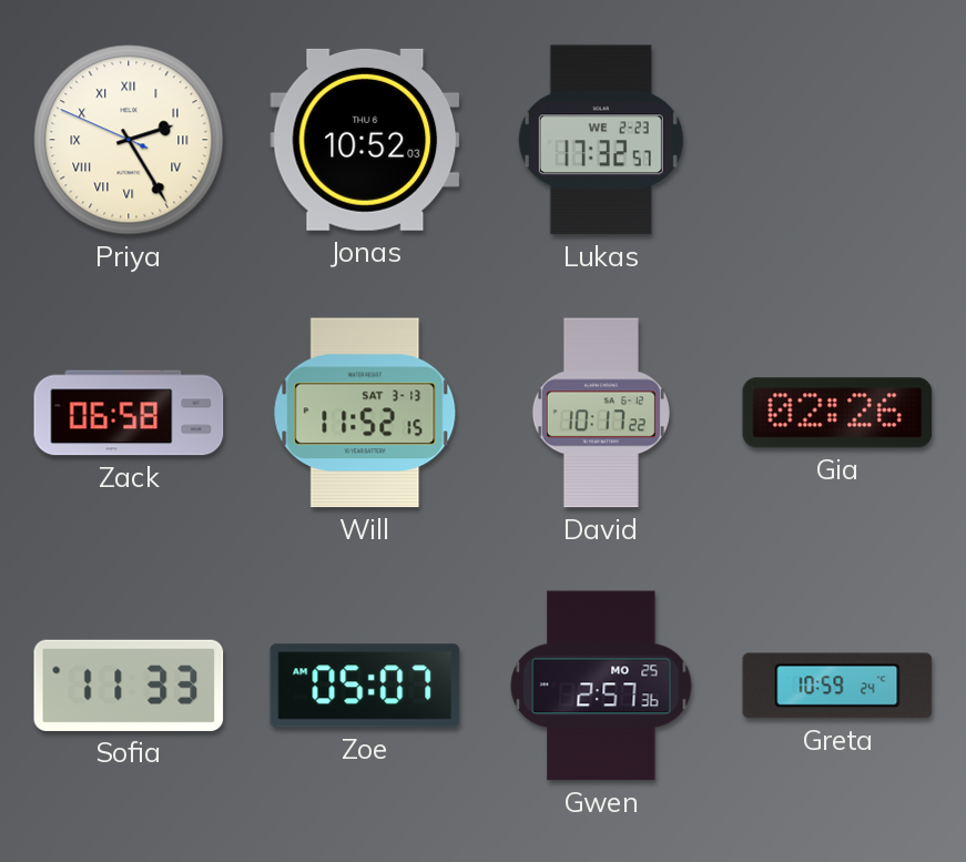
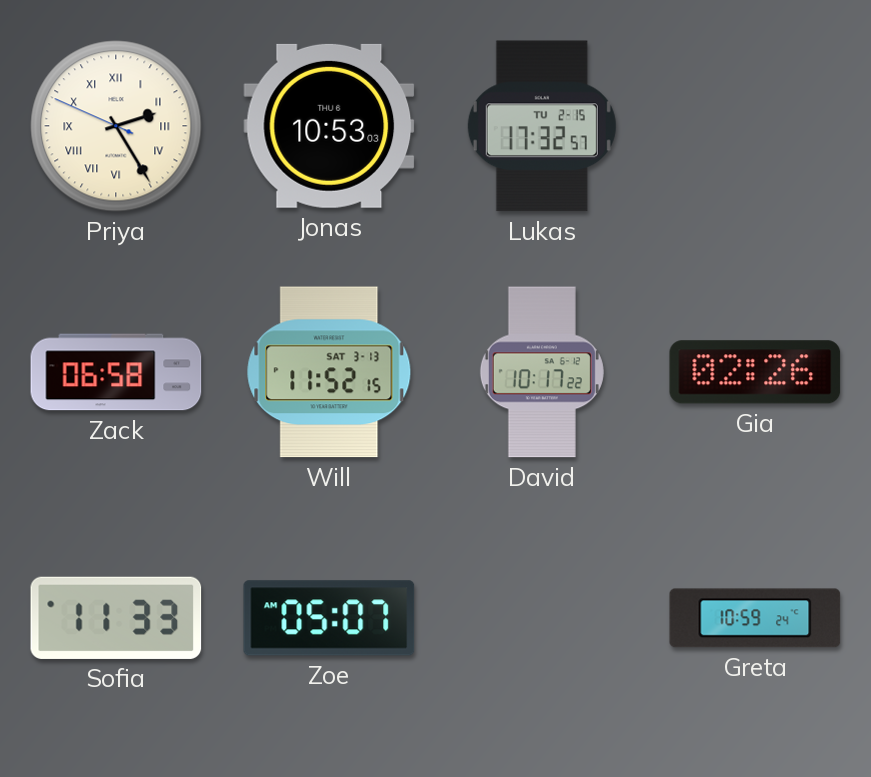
Jonas: 10:52 -> 10:53
Lukas date: WE 2-23 -> TU 2-15
Gwen: 2:57 -> none
